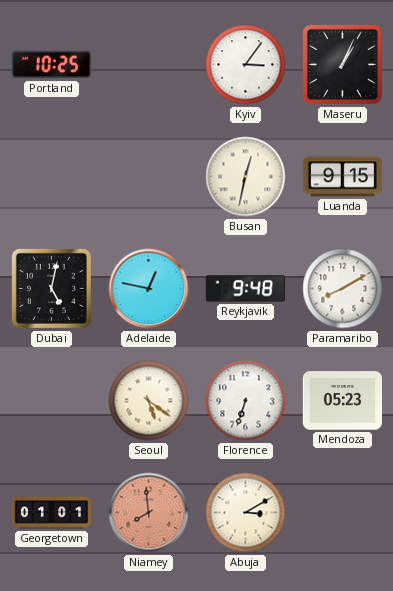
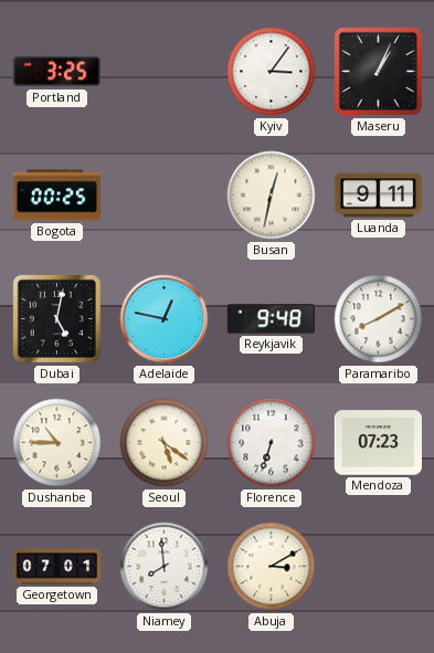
Portland: 10:25 -> 3:25
Bogota: none -> 00:25
Luanda: 9:15 -> 9:11
Dushanbe: none -> 10:45
Mendoza: 05:23 -> 07:23
Georgetown: 01:01 -> 07:01
Niamey dial: salmon -> white
